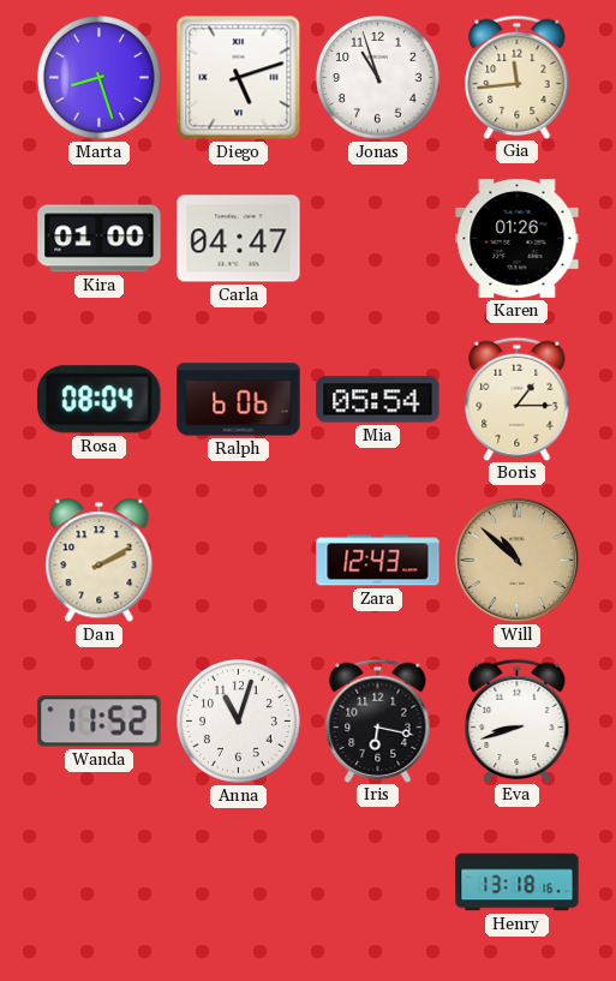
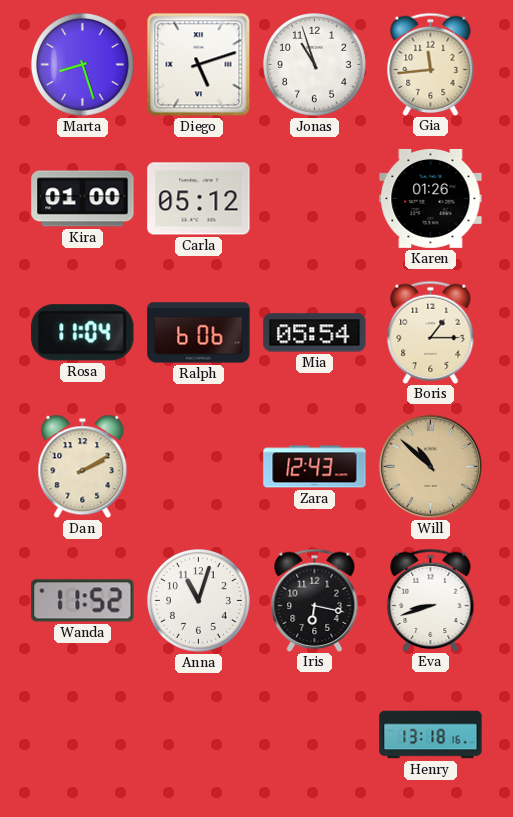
Carla: 04:47 -> 05:12
Rosa: 08:04 -> 11:04
